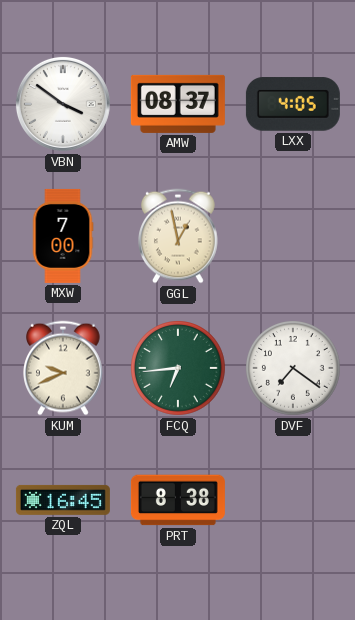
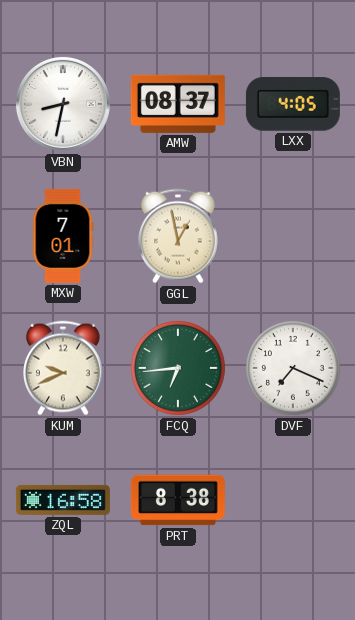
VBN: 3:51 -> 8:32
MXW: 7:00 -> 7:01
DVF: 7:21 -> 7:19
ZQL: 16:45 -> 16:58
